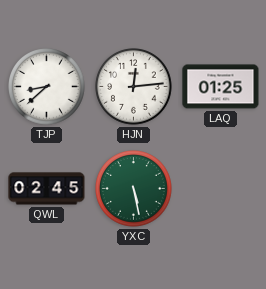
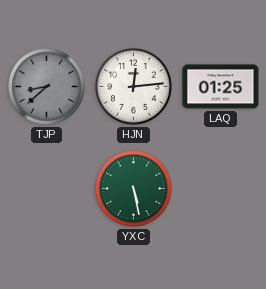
TJP dial: white -> grey
QWL: 02:45 -> none
